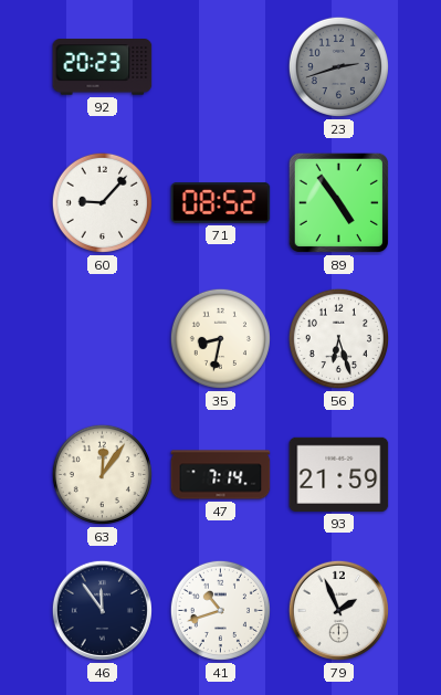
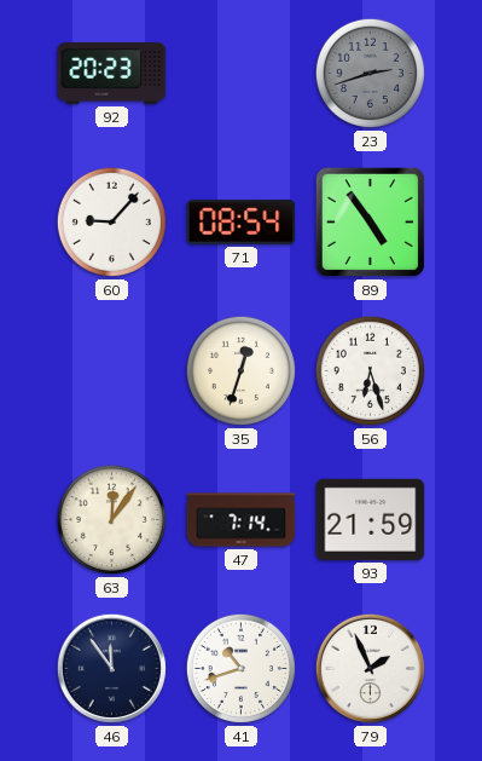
71: 08:52 -> 08:54
35: 8:32 -> 12:33
